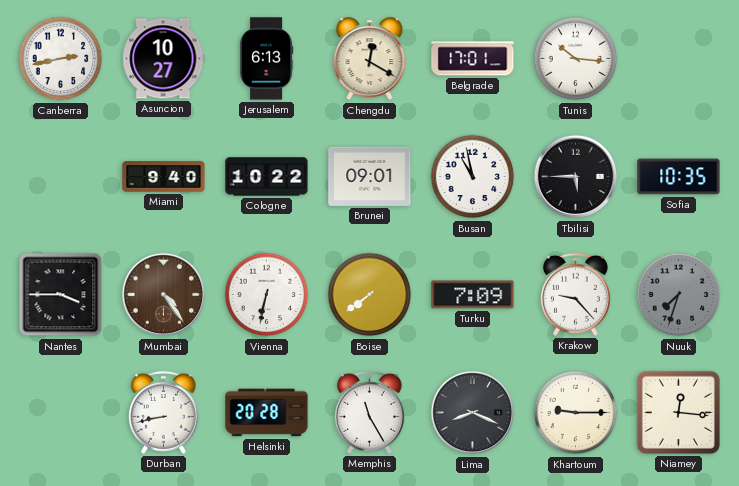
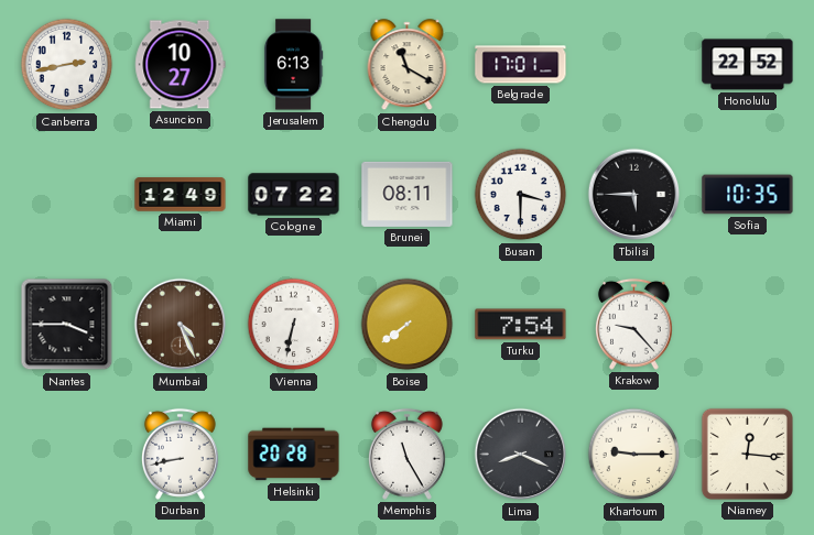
Chengdu: 12:20 -> 11:20
Tunis: 10:16 -> none
Honolulu: none -> 22:52
Miami: 9:40 -> 12:49
Cologne: 10:22 -> 07:22
Brunei: 09:01 -> 08:11
Busan: 10:58 -> 3:30
Mumbai: 4:24 -> 4:26
Turku: 7:09 -> 7:54
Nuuk: 7:33 -> none
